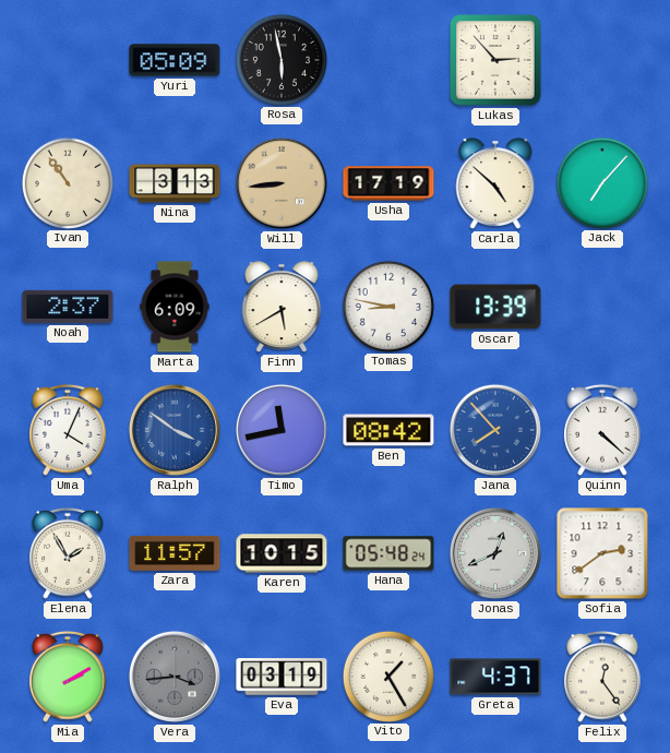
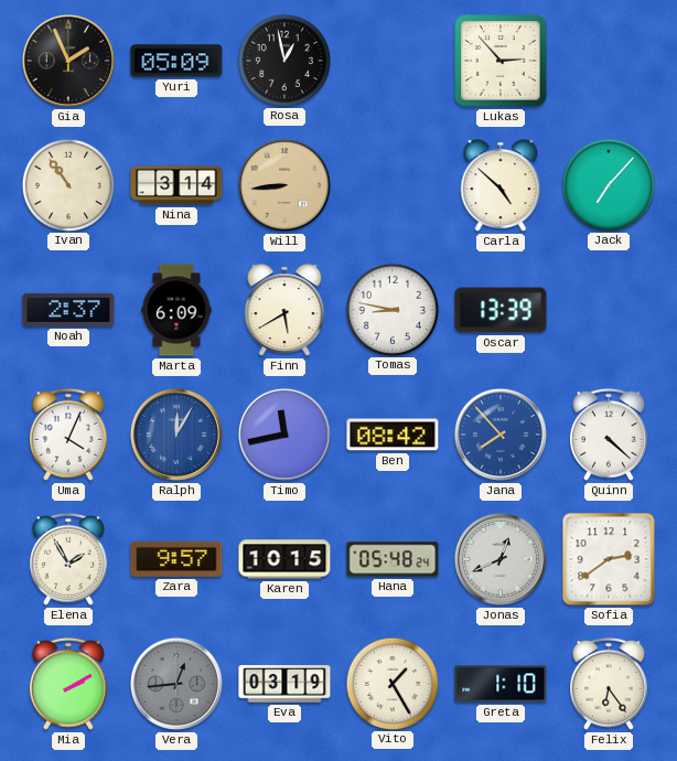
Gia: none -> 1:56
Rosa: 5:58 -> 12:58
Nina: 3:13 -> 3:14
Usha: 17:19 -> none
Ralph: 3:51 -> 12:05
Zara: 11:57 -> 9:57
Vera: 3:44 -> 12:44
Greta: 4:37 -> 1:10
Felix: 12:24 -> 6:24
